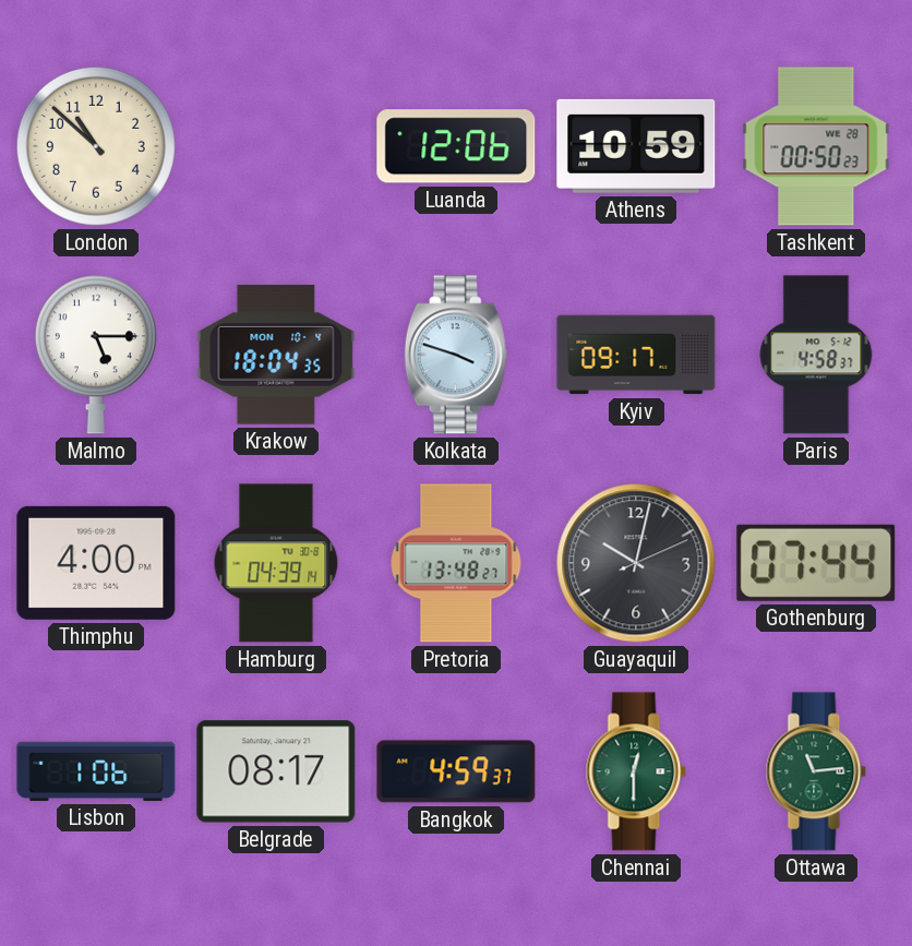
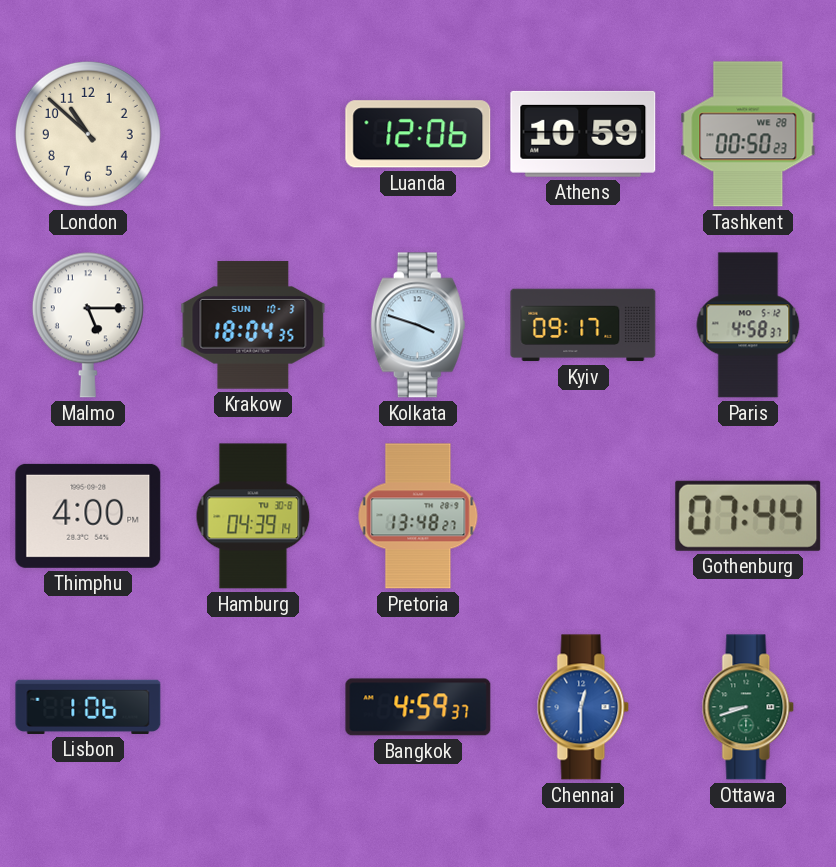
Krakow date: MON 10-4 -> SUN 10-3
Guayaquil: 10:02 -> none
Belgrade: 08:17 -> none
Chennai dial: green -> blue
Ottawa: 11:14 -> 8:42
